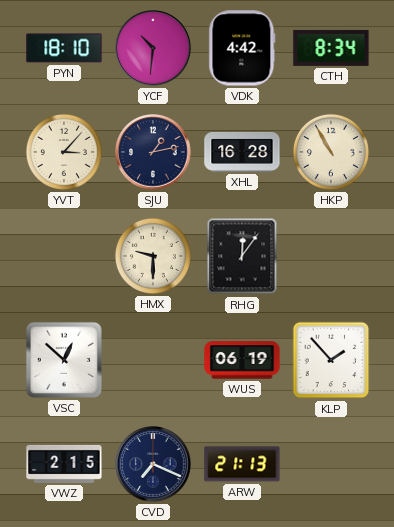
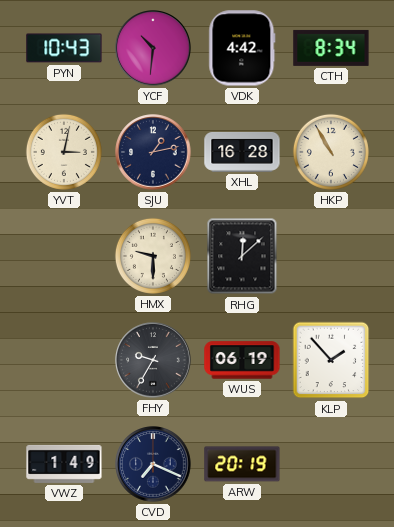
PYN: 18:10 -> 10:43
YVT: 3:07 -> 3:02
RHG: 12:06 -> 12:08
VSC: 12:52 -> none
FHY: none -> 9:35
VWZ: 2:15 -> 1:49
ARW: 21:13 -> 20:19
